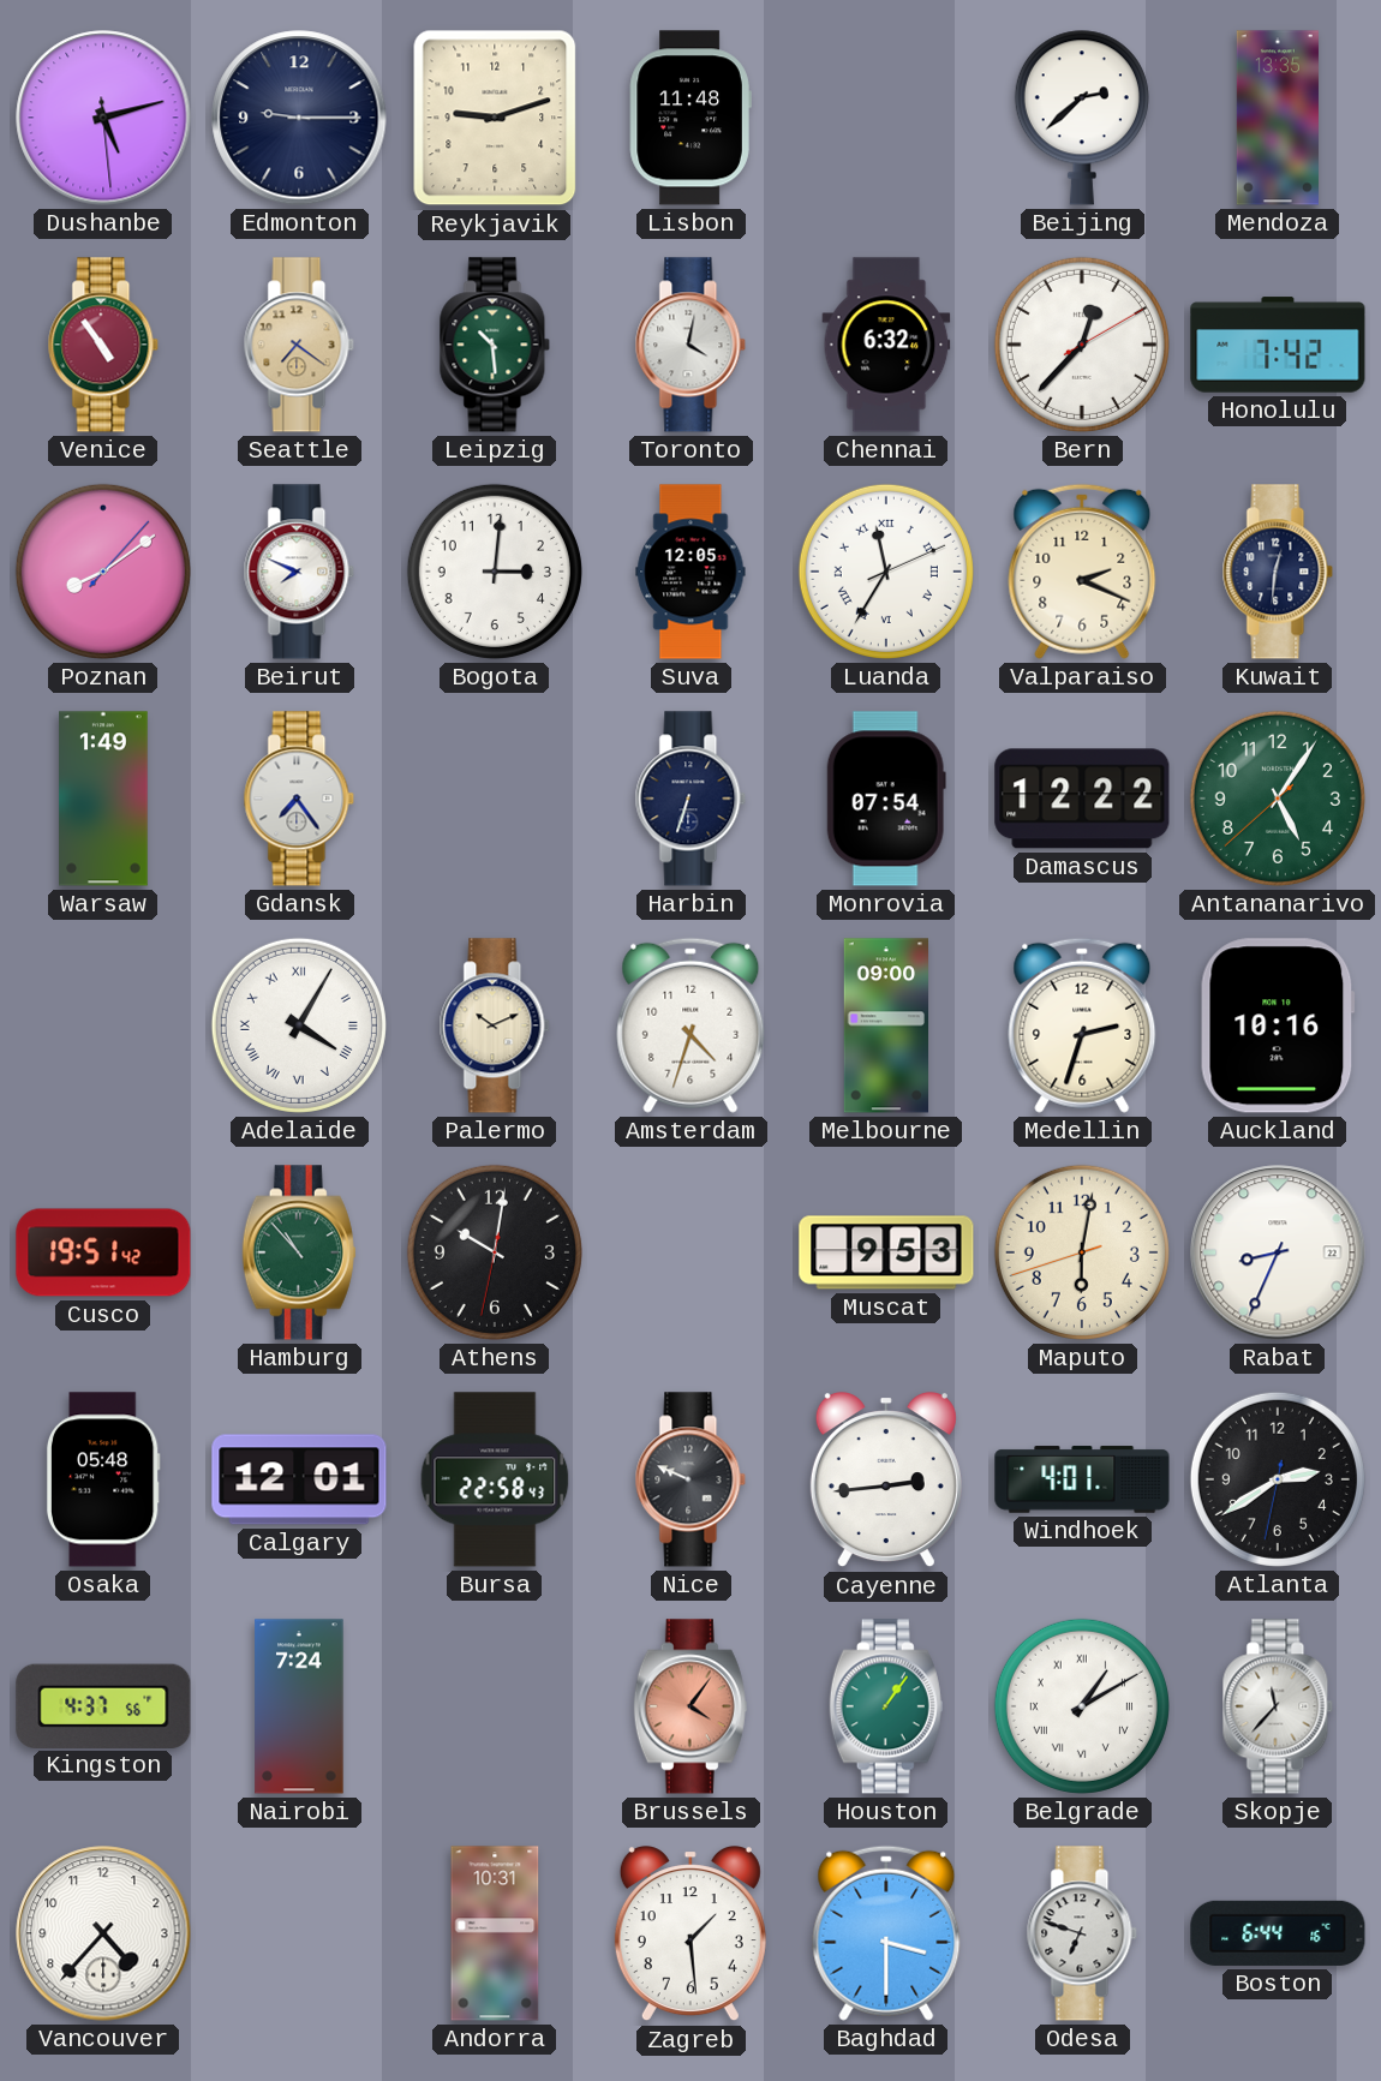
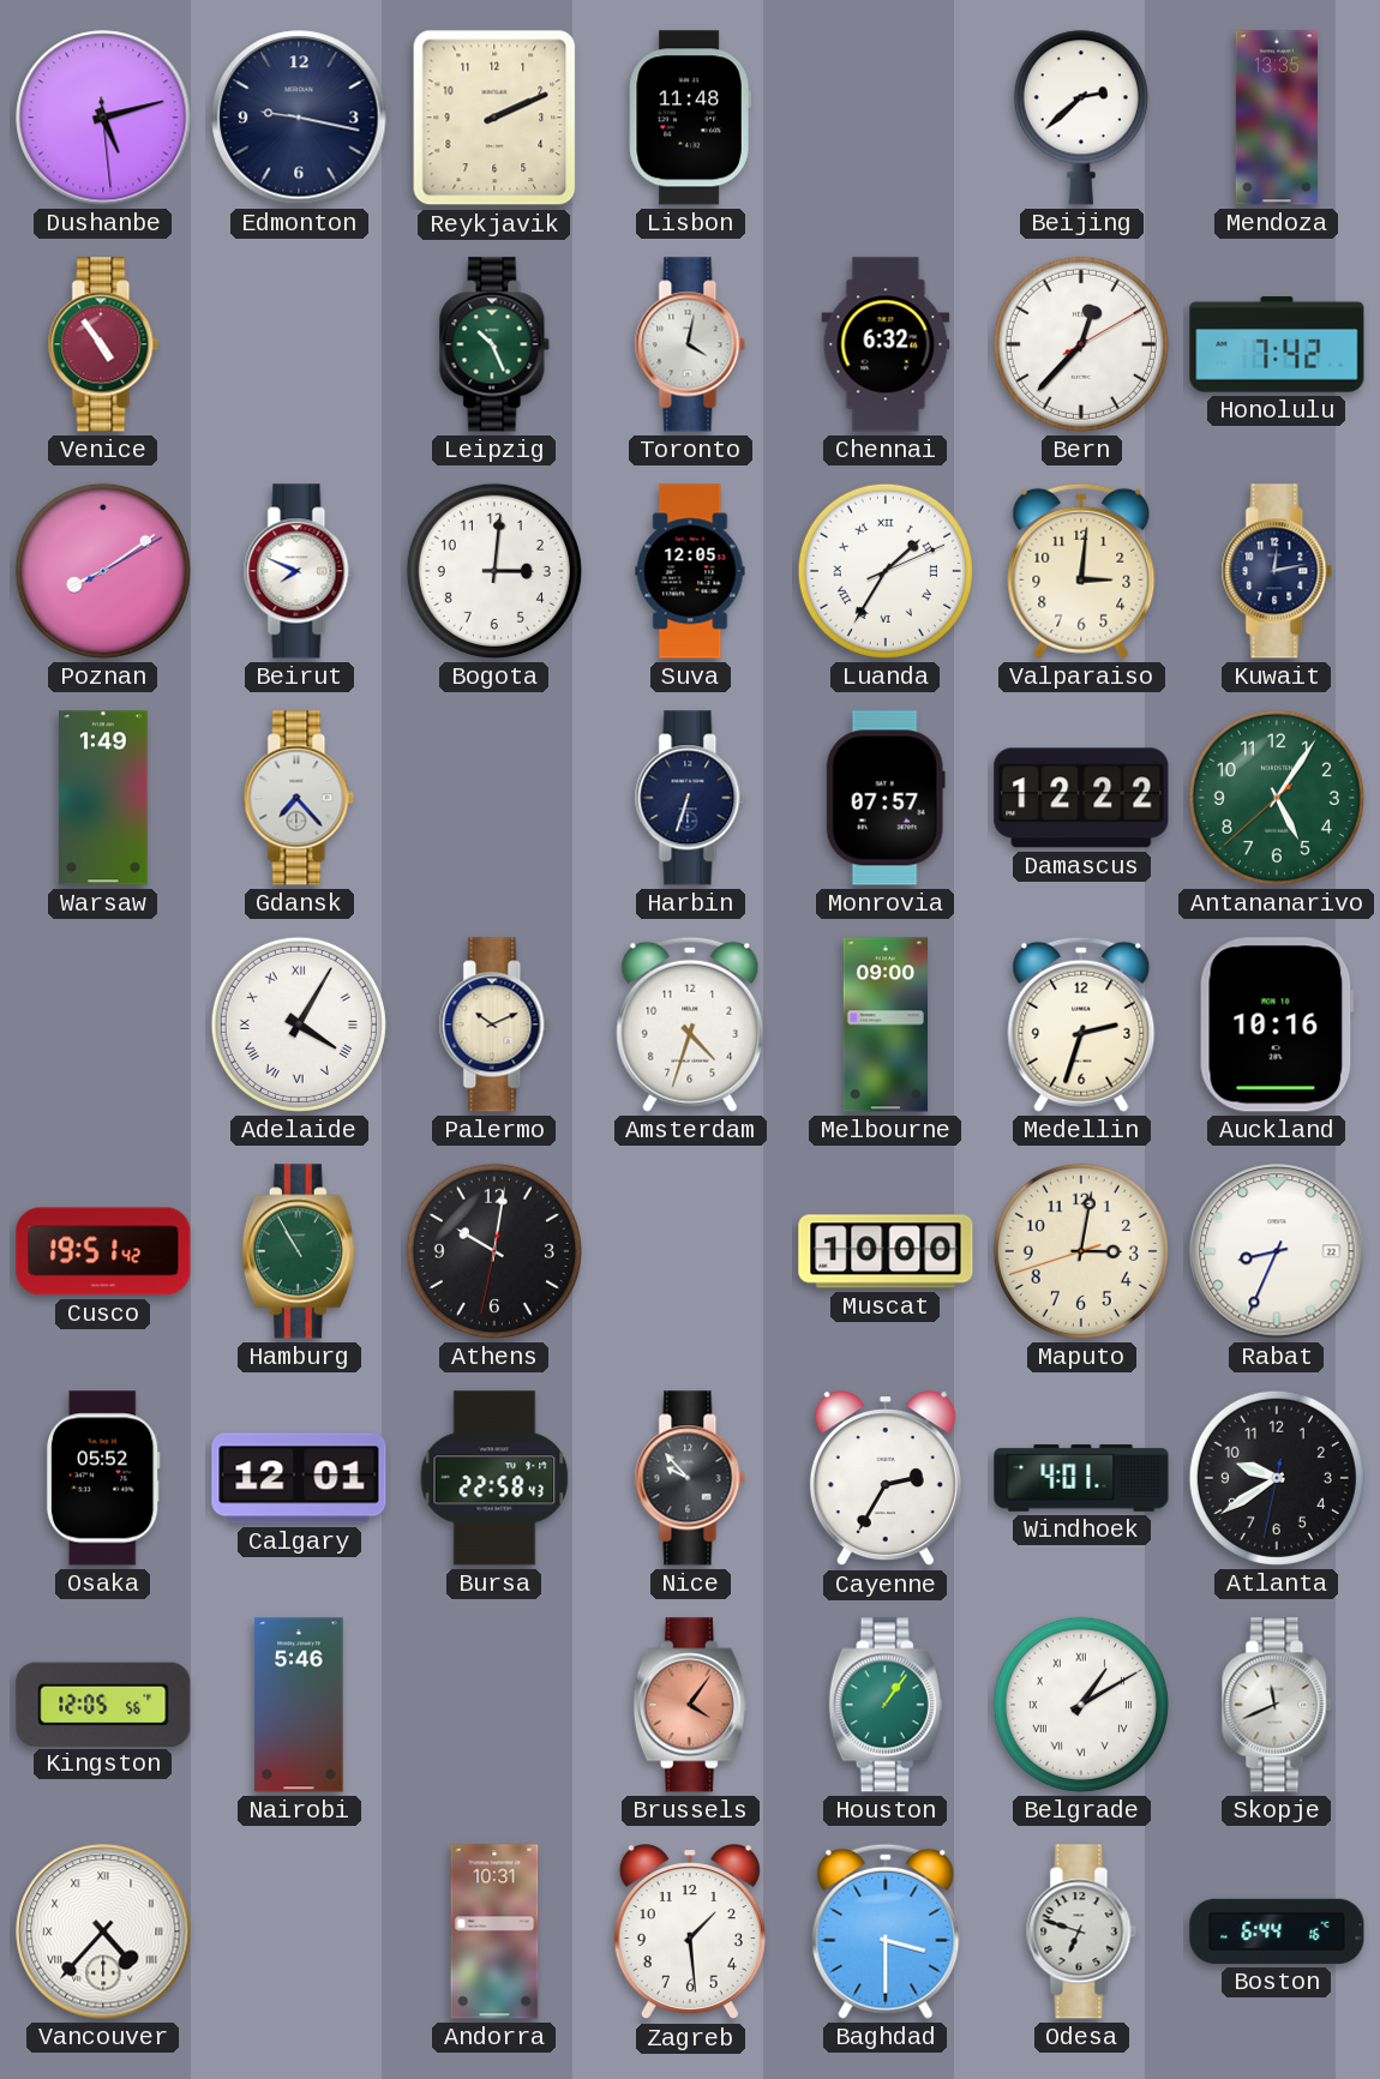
Edmonton: 9:15 -> 9:17
Reykjavik: 9:12 -> 2:11
Seattle: 7:21 -> none
Leipzig: 10:29 -> 10:26
Poznan: 8:09:07 -> 8:09:10
Luanda: 11:35 -> 1:35
Valparaiso: 2:19 -> 3:01
Kuwait: 12:31 -> 12:13
Gdansk: 7:24 -> 7:23
Monrovia: 07:54 -> 07:57
Hamburg: 10:53 -> 10:55
Muscat: 9:53 -> 10:00
Maputo: 6:01 -> 3:01
Osaka: 05:48 -> 05:52
Nice: 9:49 -> 9:53
Cayenne: 2:44 -> 2:35
Atlanta: 2:39 -> 9:39
Kingston: 4:37 -> 12:05
Nairobi: 7:24 -> 5:46
Skopje: 11:37 -> 11:41
Vancouver numerals: Arabic -> Roman
